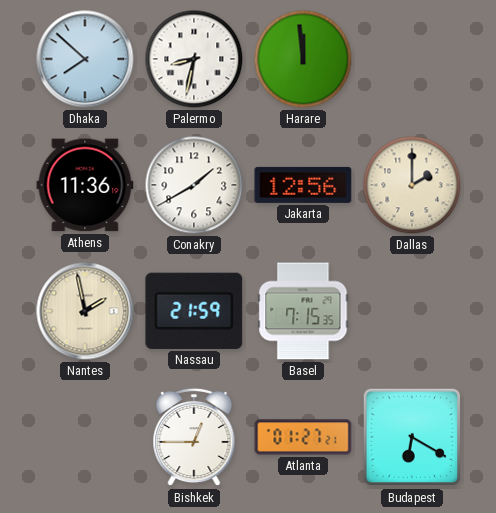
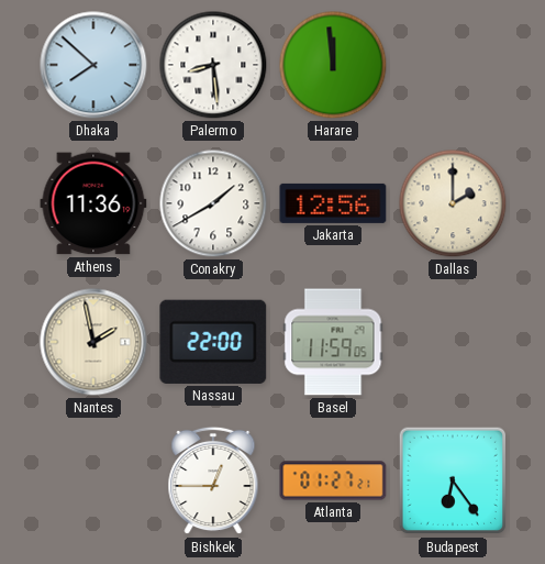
Palermo: 8:32 -> 8:29
Nassau: 21:59 -> 22:00
Basel: 7:15 -> 11:59
Budapest: 6:20 -> 6:24
